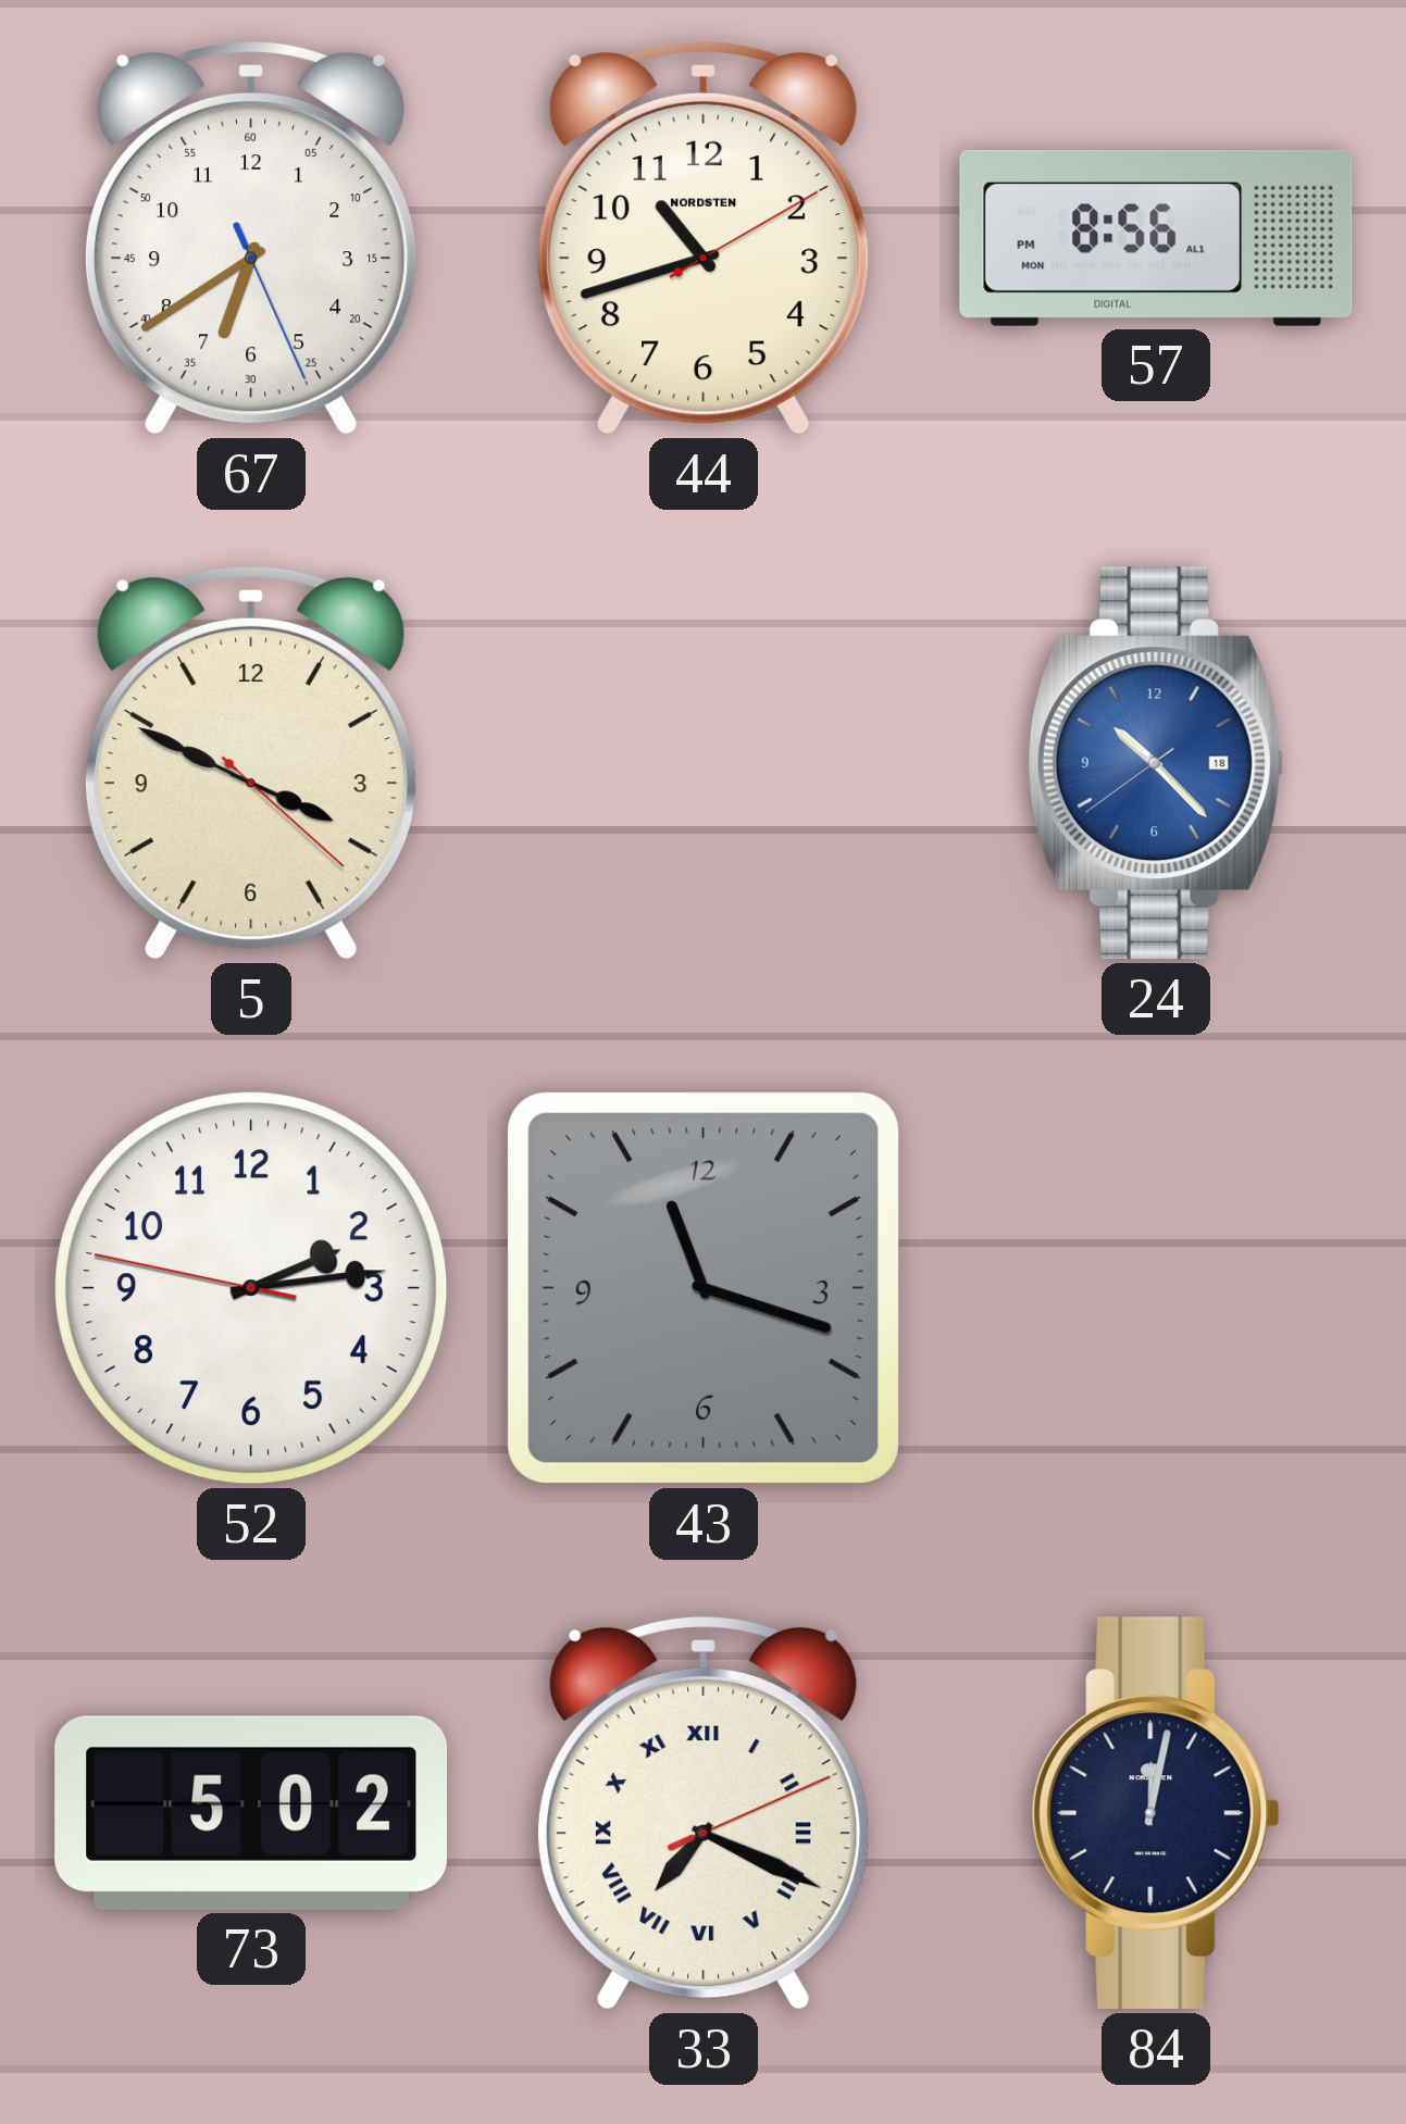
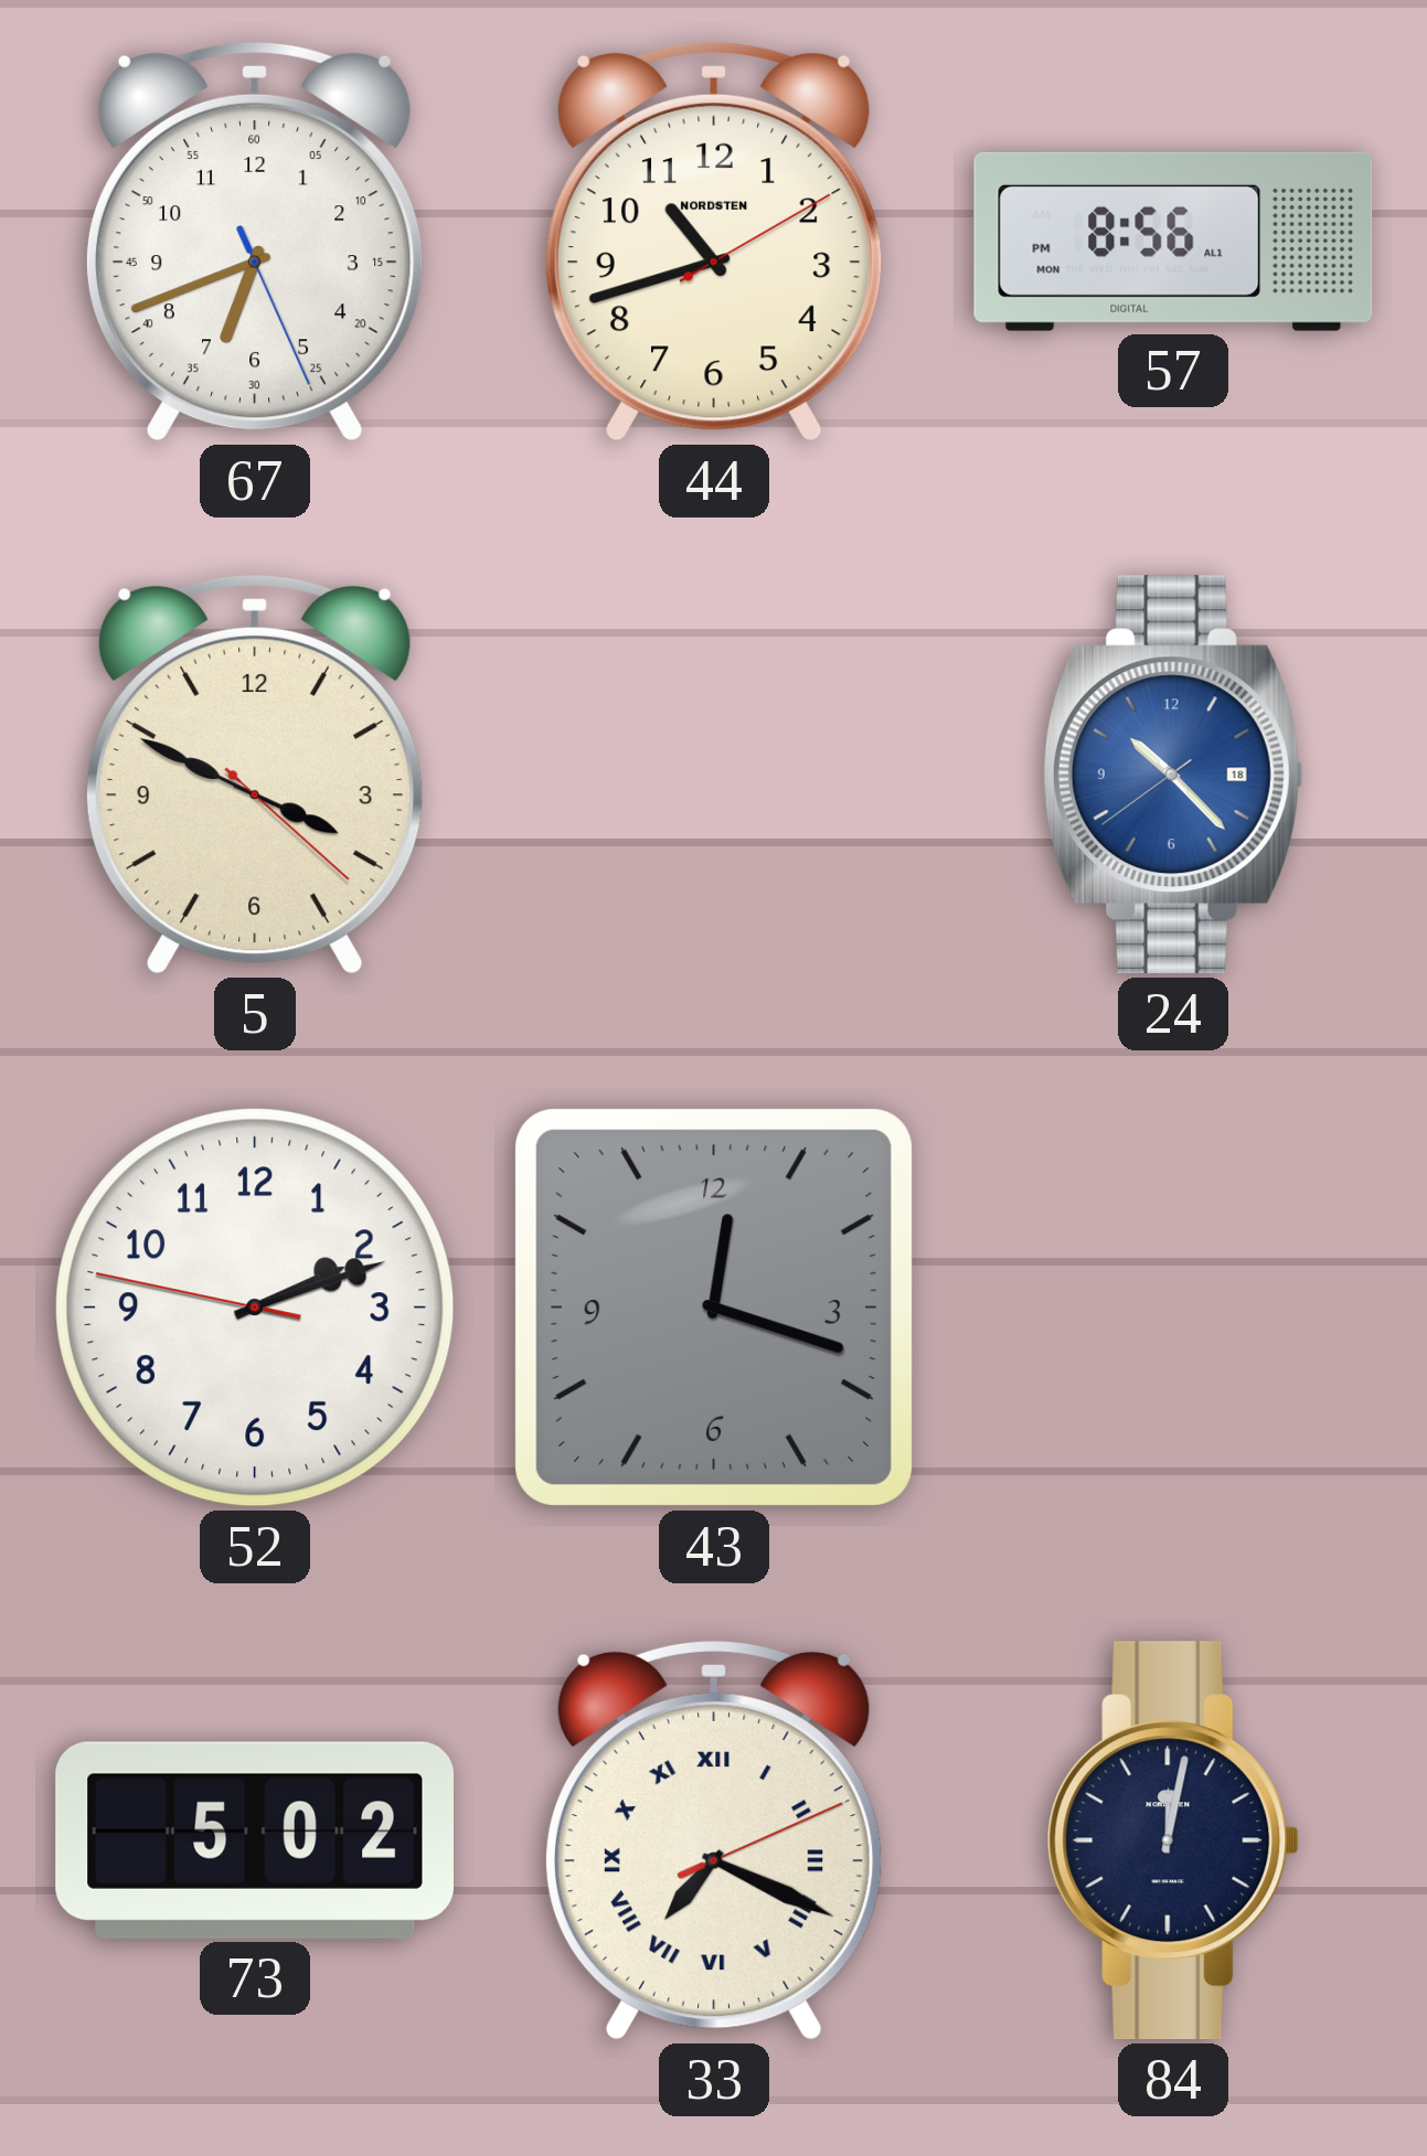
67: 6:39 -> 6:41
52: 2:13 -> 2:11
43: 11:18 -> 12:18
